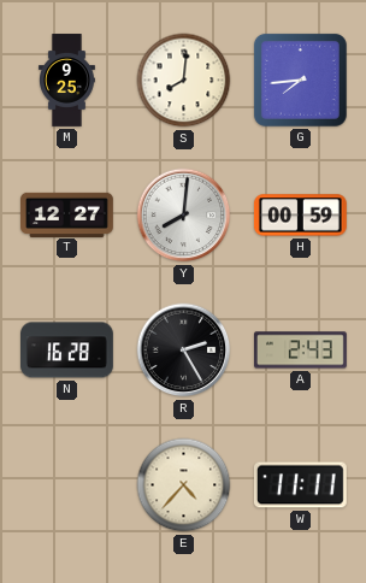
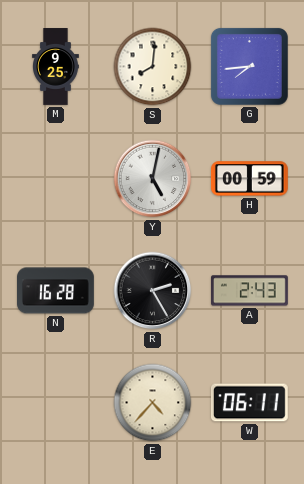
T: 12:27 -> none
Y: 8:01 -> 5:02
W: 11:11 -> 06:11
